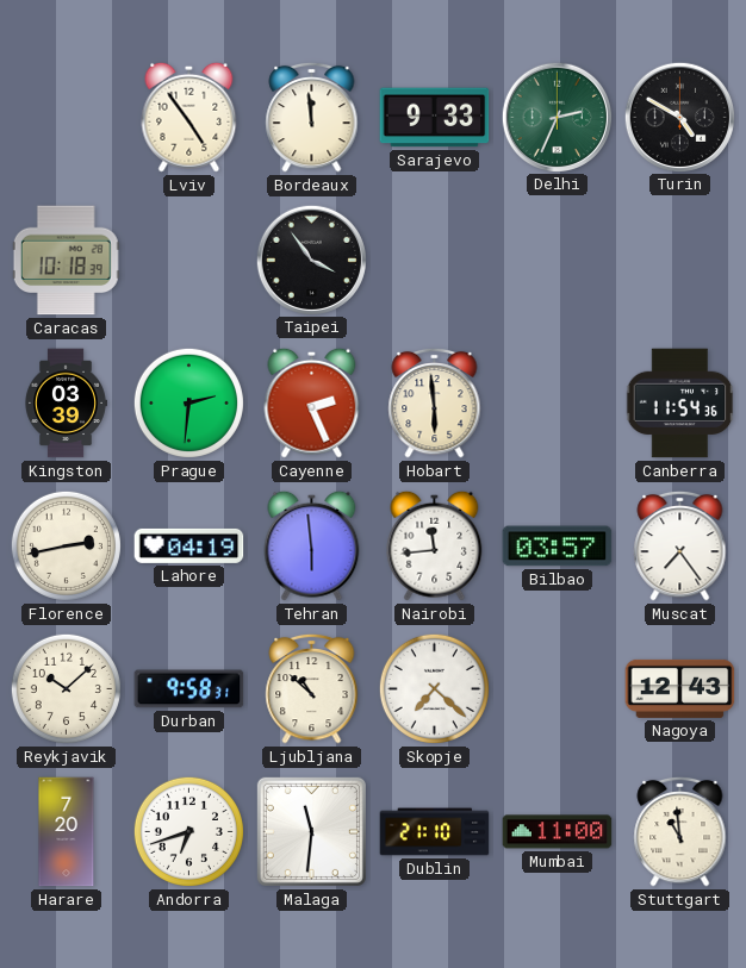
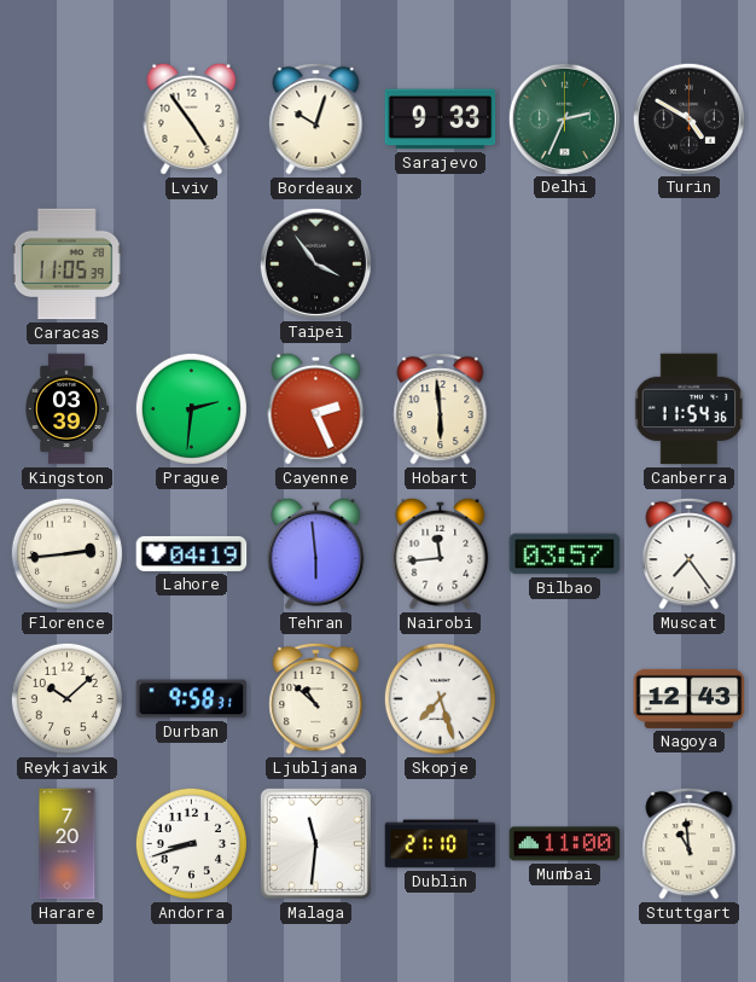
Bordeaux: 11:59 -> 10:03
Caracas: 10:18 -> 11:05
Florence: 2:43 -> 2:44
Skopje: 7:22 -> 7:27
Andorra: 6:42 -> 8:42
